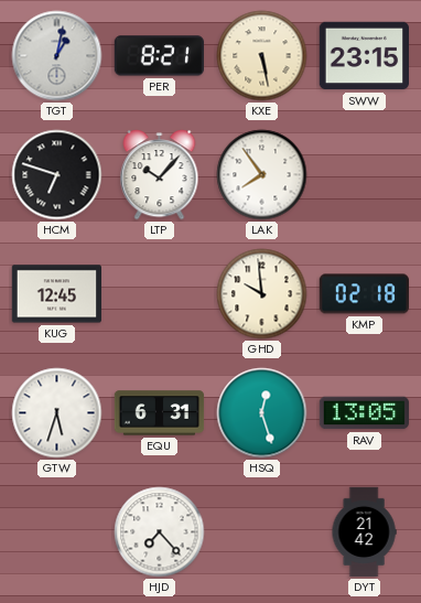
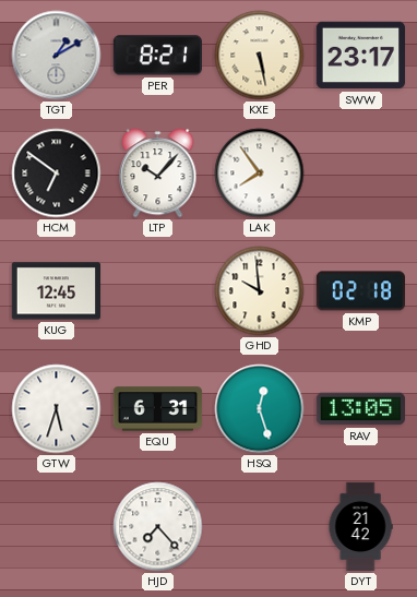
TGT: 1:02 -> 1:10
SWW: 23:15 -> 23:17
HCM: 6:48 -> 6:51
